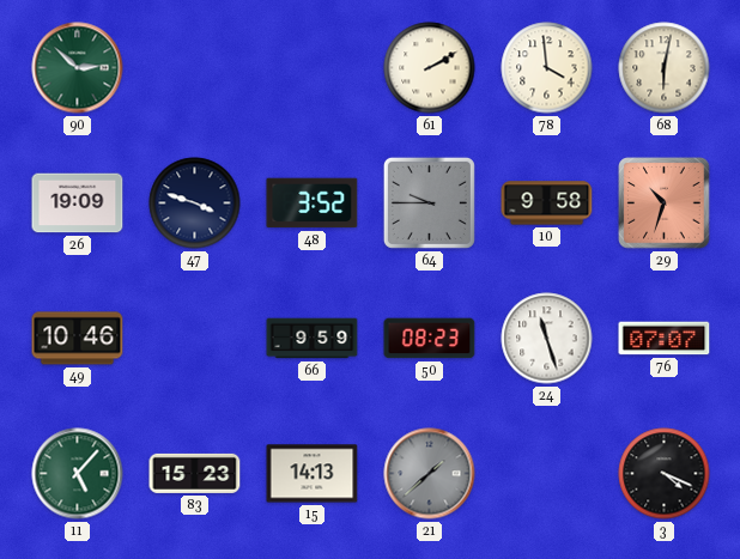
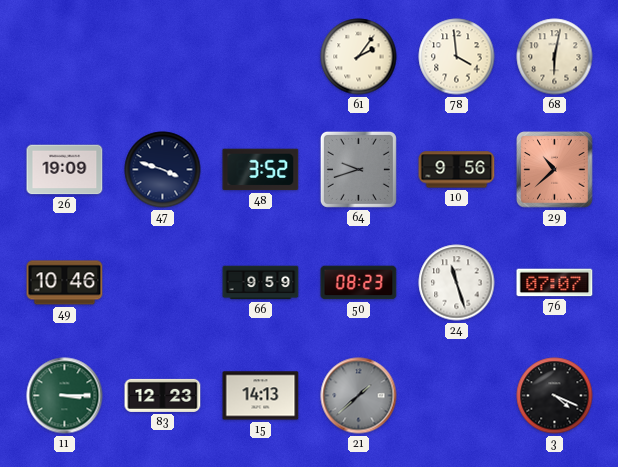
90: 2:52 -> none
61: 2:10 -> 2:06
64: 9:45 -> 9:42
10: 9:58 -> 9:56
29: 10:33 -> 10:38
11: 5:07 -> 3:15
83: 15:23 -> 12:23
